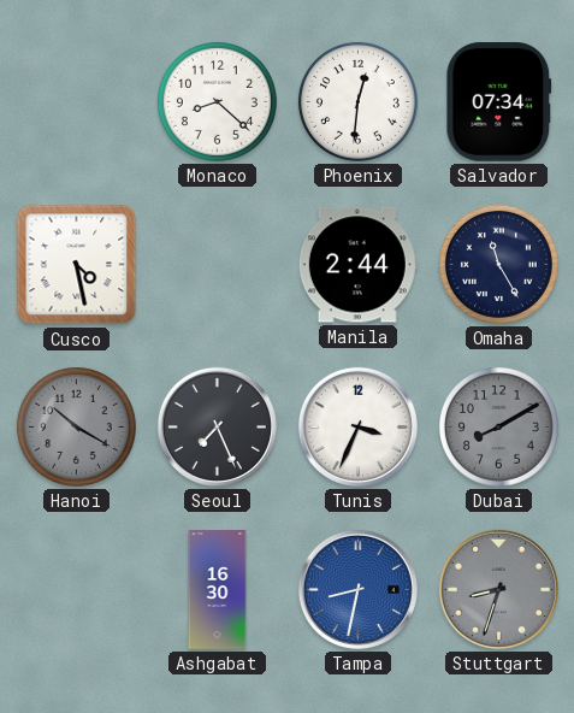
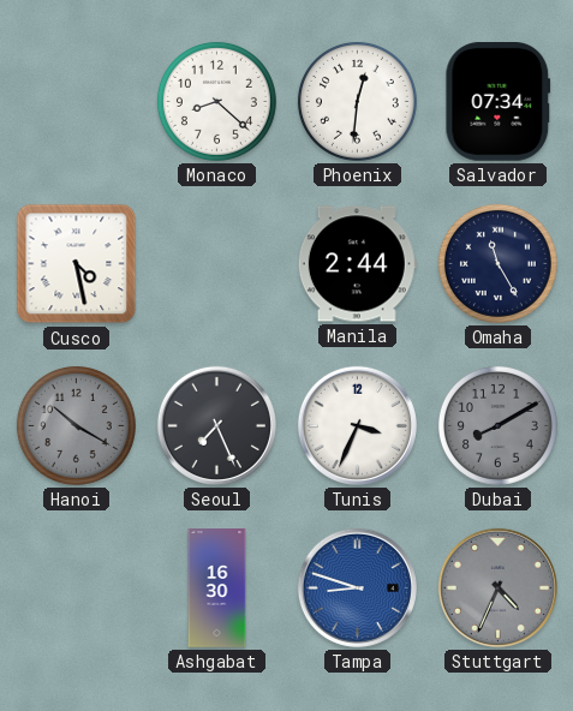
Tampa: 8:32 -> 8:48
Stuttgart: 8:33 -> 4:34
